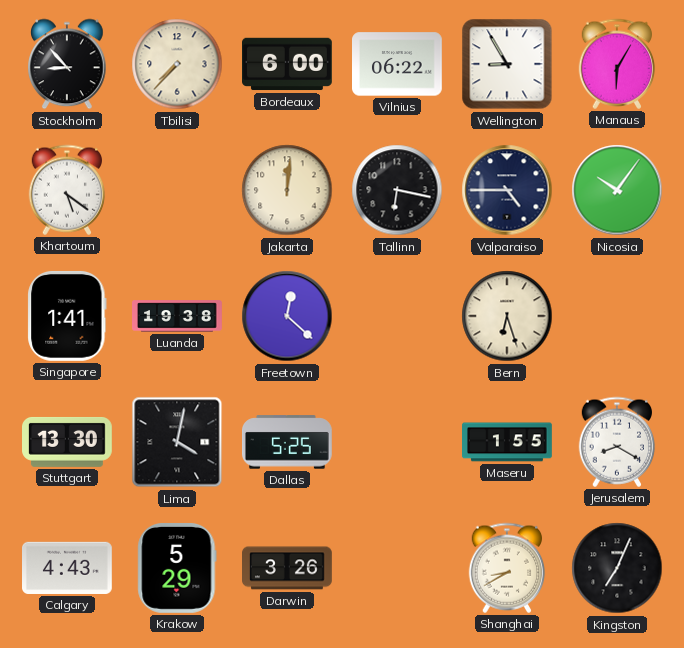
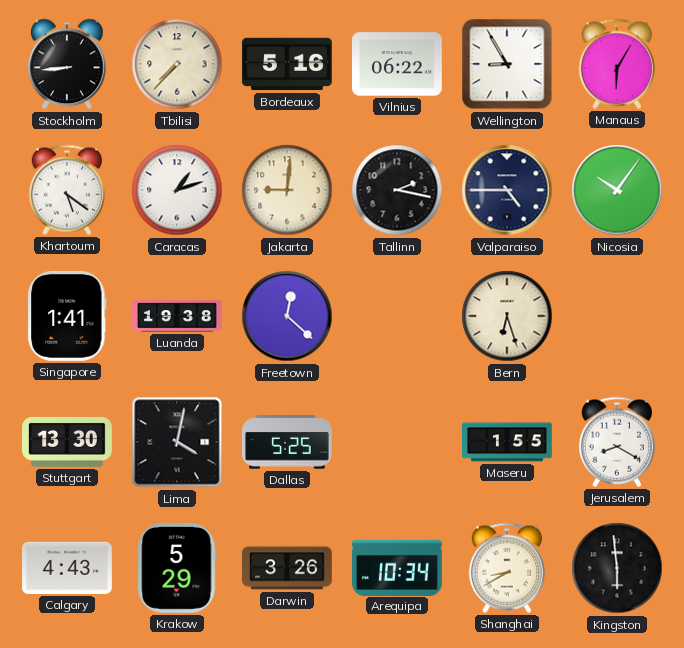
Stockholm: 8:53 -> 8:44
Bordeaux: 6:00 -> 5:16
Caracas: none -> 1:12
Jakarta: 12:01 -> 9:01
Tallinn: 6:17 -> 2:17
Arequipa: none -> 10:34
Kingston: 7:04 -> 5:59
